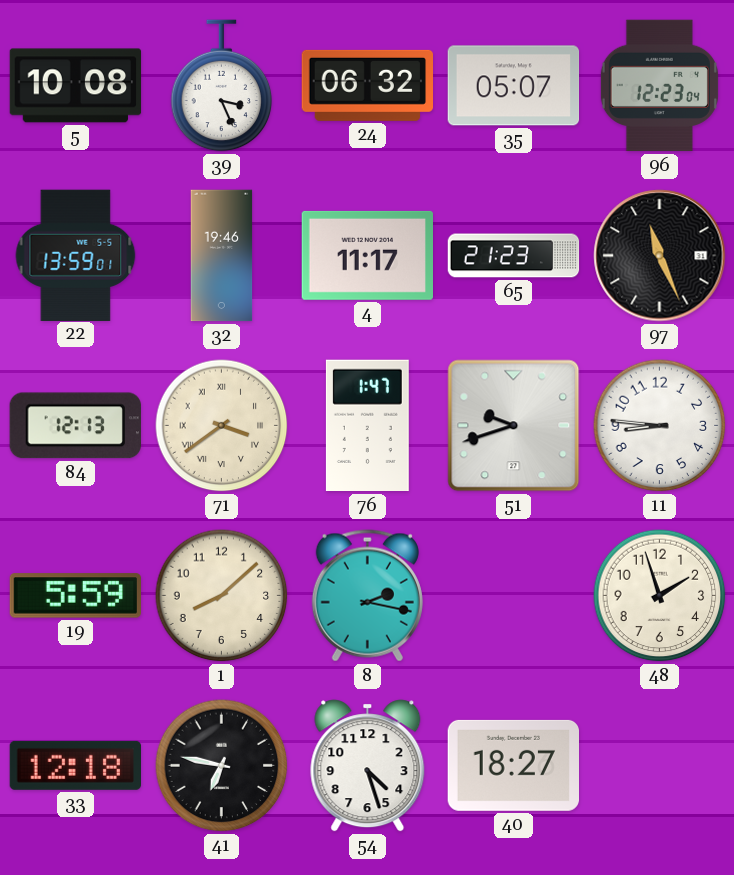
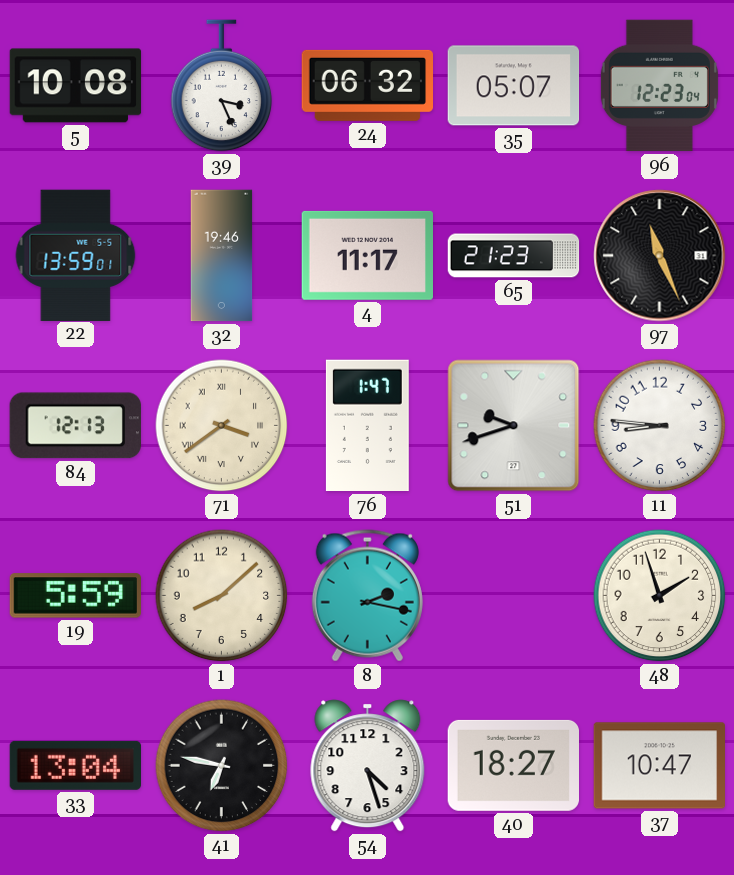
33: 12:18 -> 13:04
37: none -> 10:47
